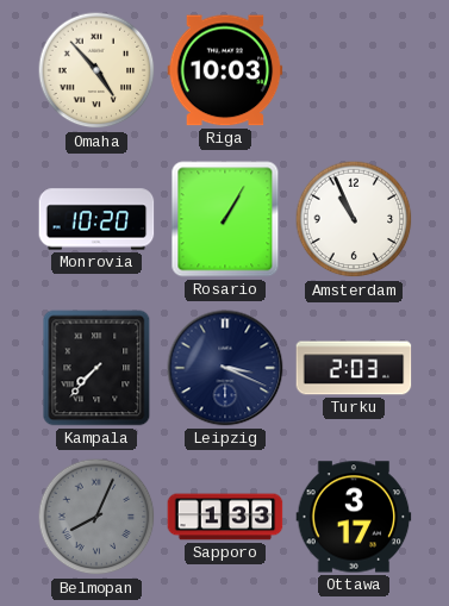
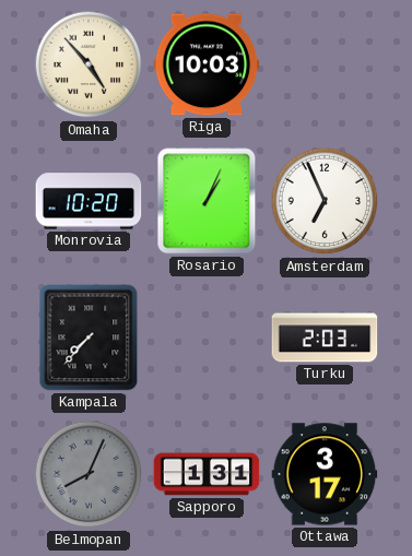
Rosario: 1:05 -> 1:04
Amsterdam: 10:56 -> 6:56
Leipzig: 3:19 -> none
Sapporo: 1:33 -> 1:31
